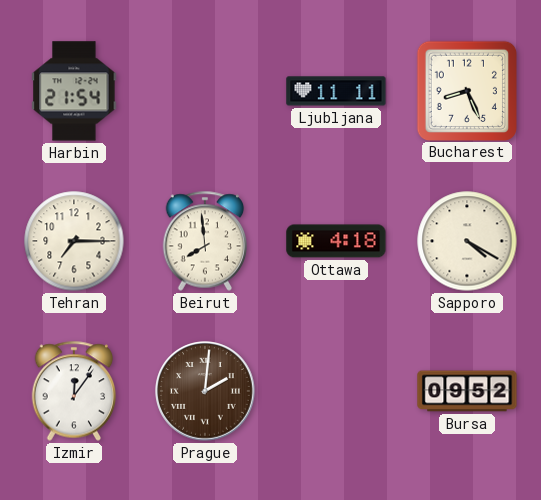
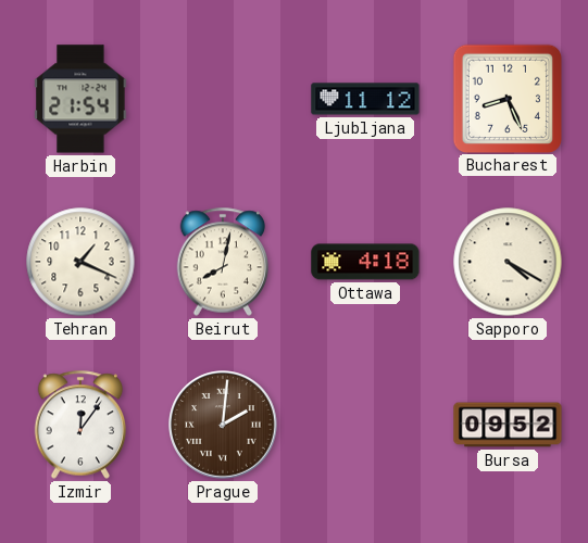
Ljubljana: 11:11 -> 11:12
Tehran: 7:15 -> 1:19
Beirut: 7:59 -> 8:02
